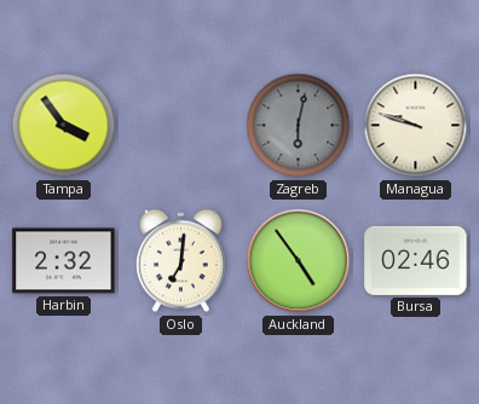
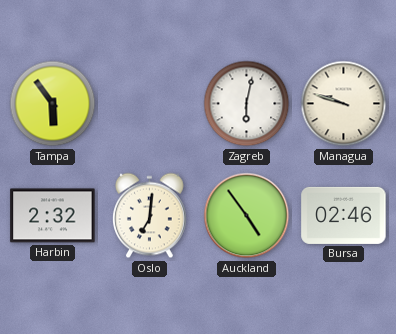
Tampa: 3:54 -> 5:54
Zagreb dial: grey -> white
